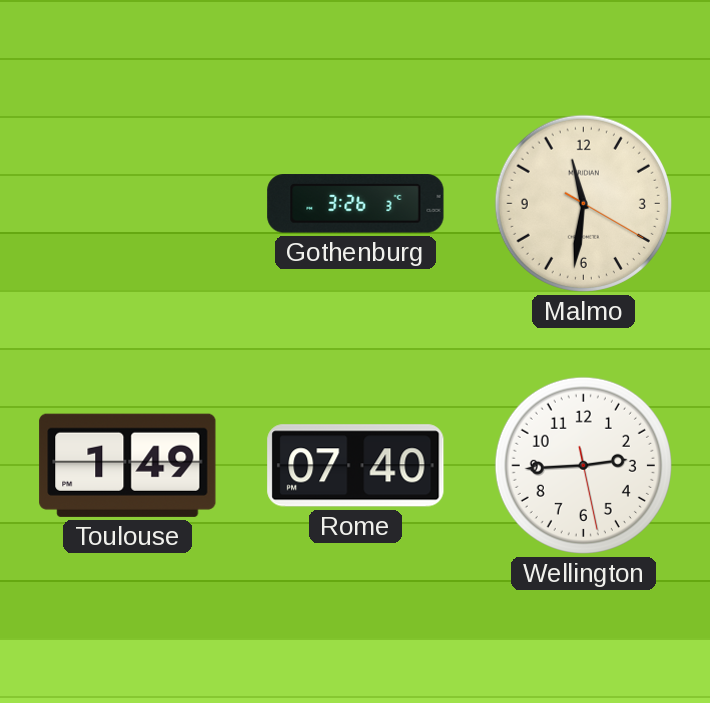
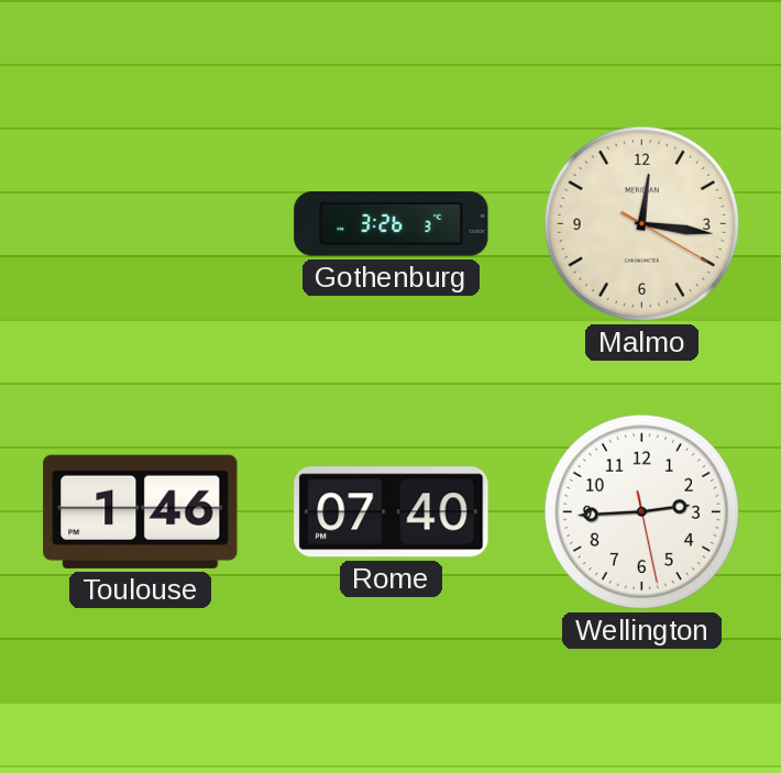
Malmo: 11:31 -> 12:16
Toulouse: 1:49 -> 1:46
